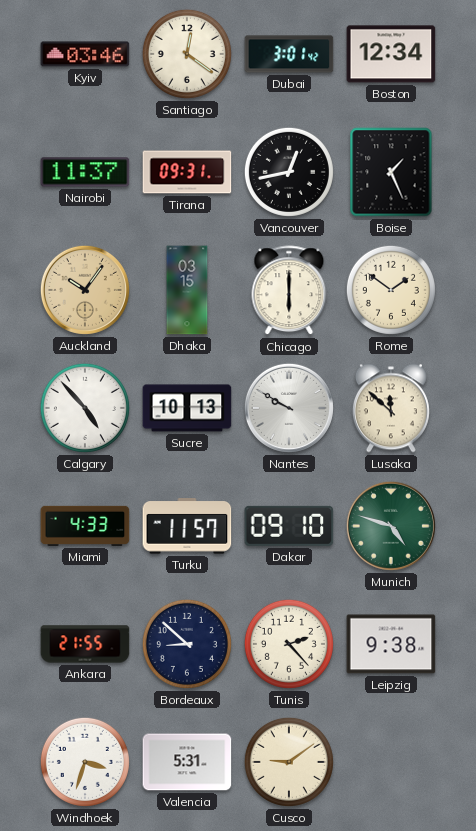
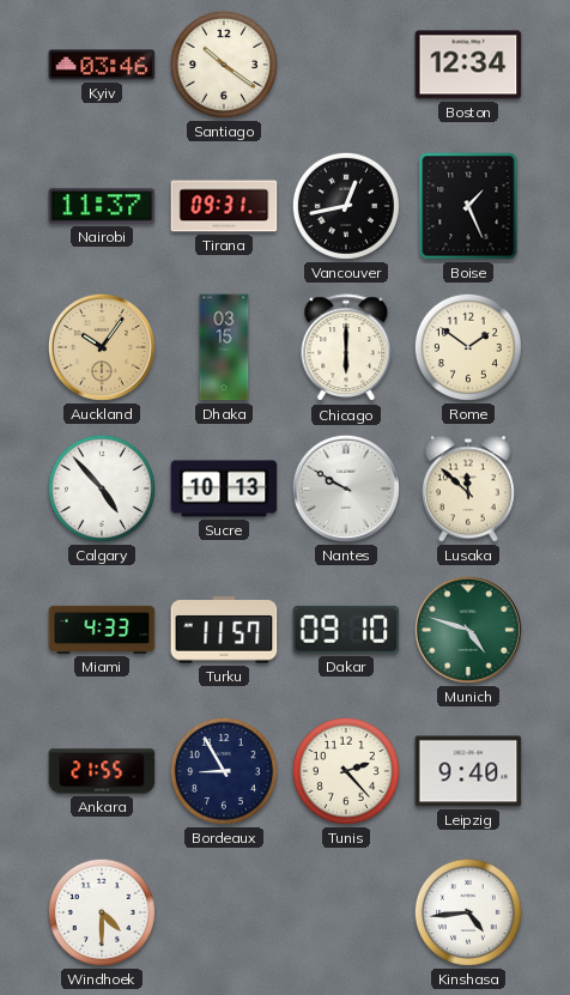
Santiago: 12:21 -> 10:21
Dubai: 3:01 -> none
Bordeaux: 8:52 -> 8:55
Leipzig: 9:38 -> 9:40
Windhoek: 3:33 -> 4:30
Valencia: 5:31 -> none
Cusco: 9:09 -> none
Kinshasa: none -> 4:44
